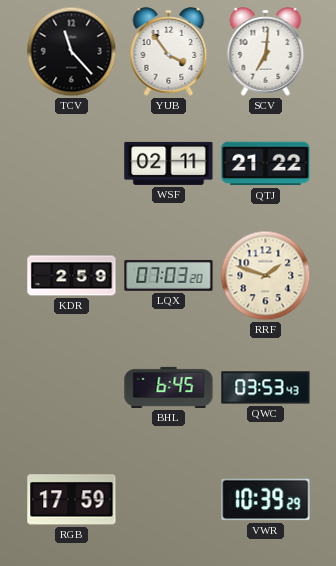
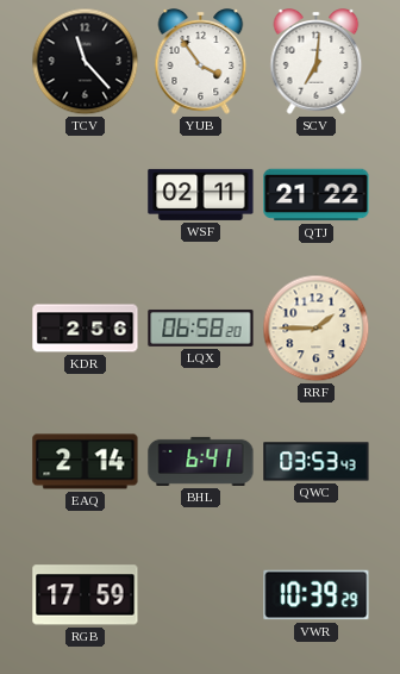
KDR: 2:59 -> 2:56
LQX: 07:03 -> 06:58
RRF: 1:48 -> 1:45
EAQ: none -> 2:14
BHL: 6:45 -> 6:41
